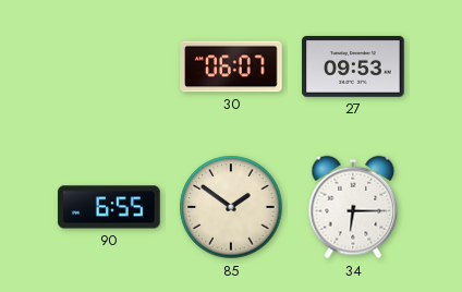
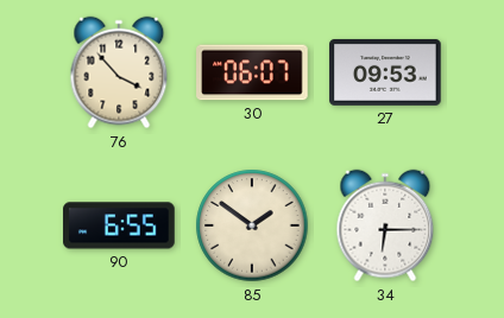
76: none -> 3:53
